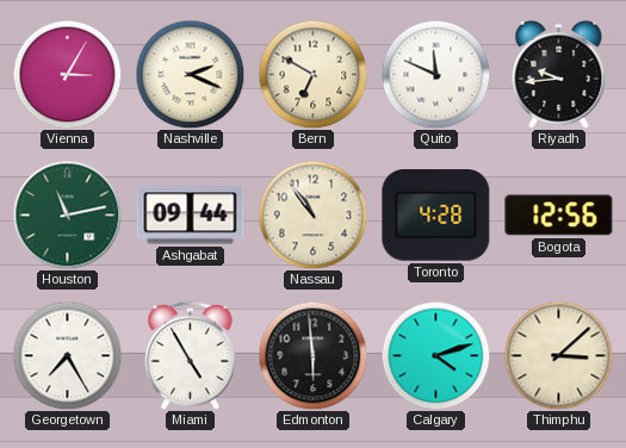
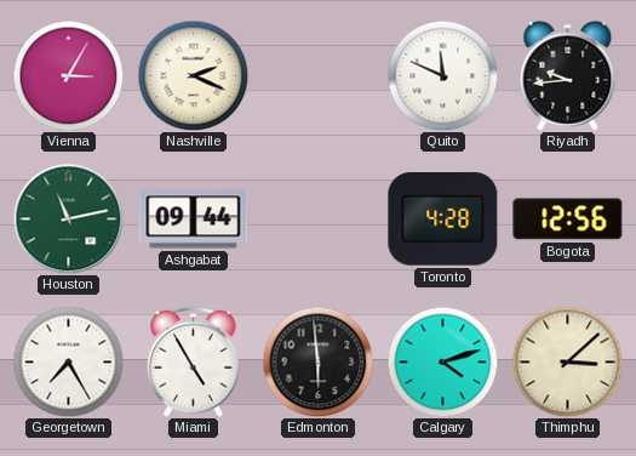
Bern: 6:50 -> none
Nassau: 10:54 -> none
